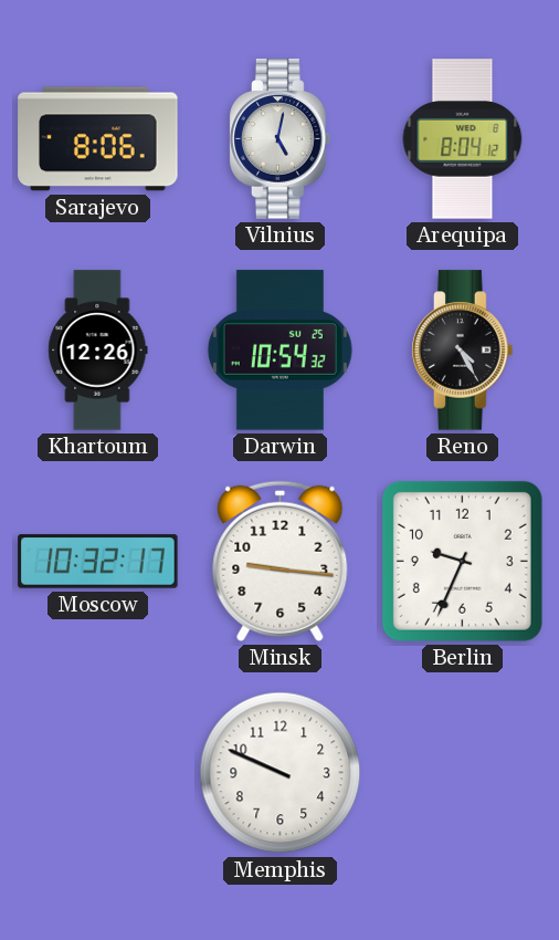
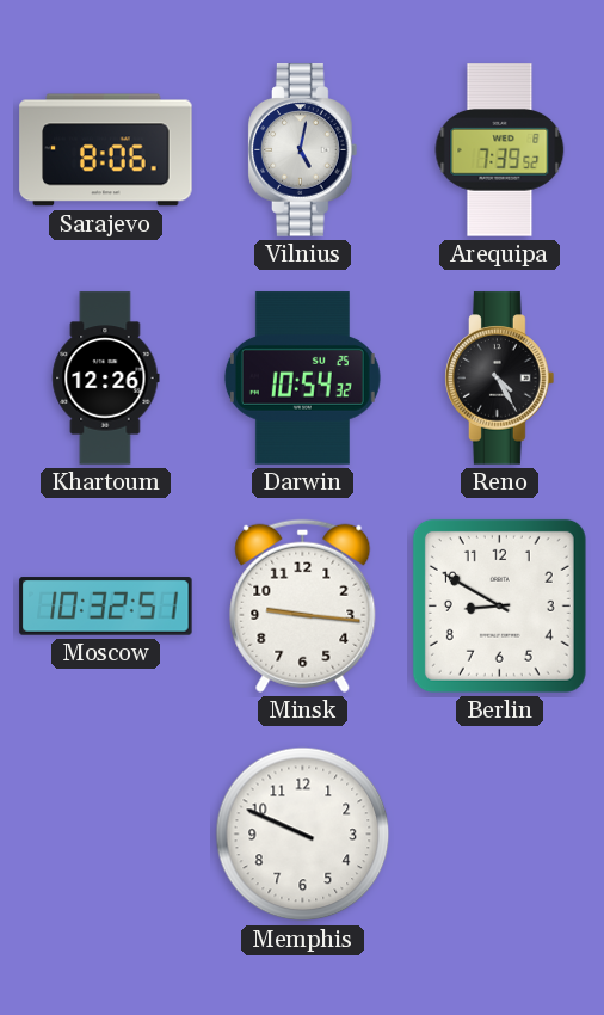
Arequipa: 8:04 -> 7:39
Moscow: 10:32:17 -> 10:32:51
Berlin: 9:34 -> 8:50
